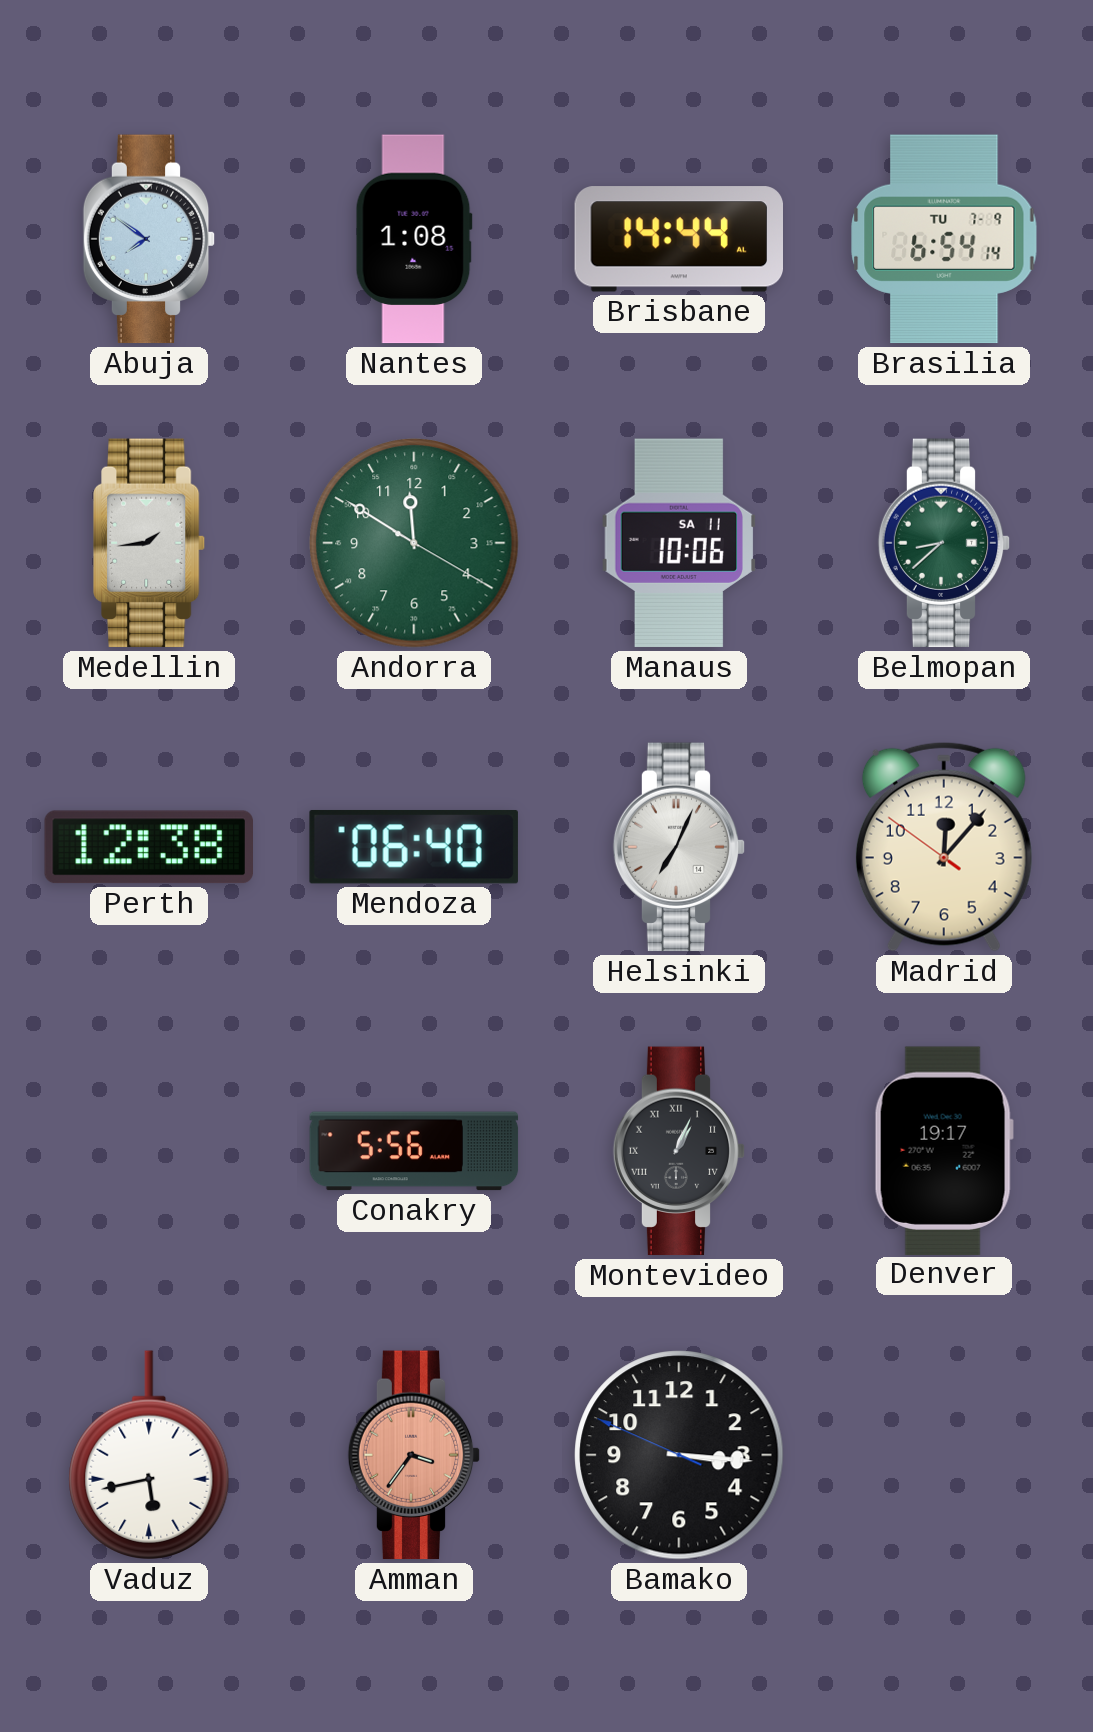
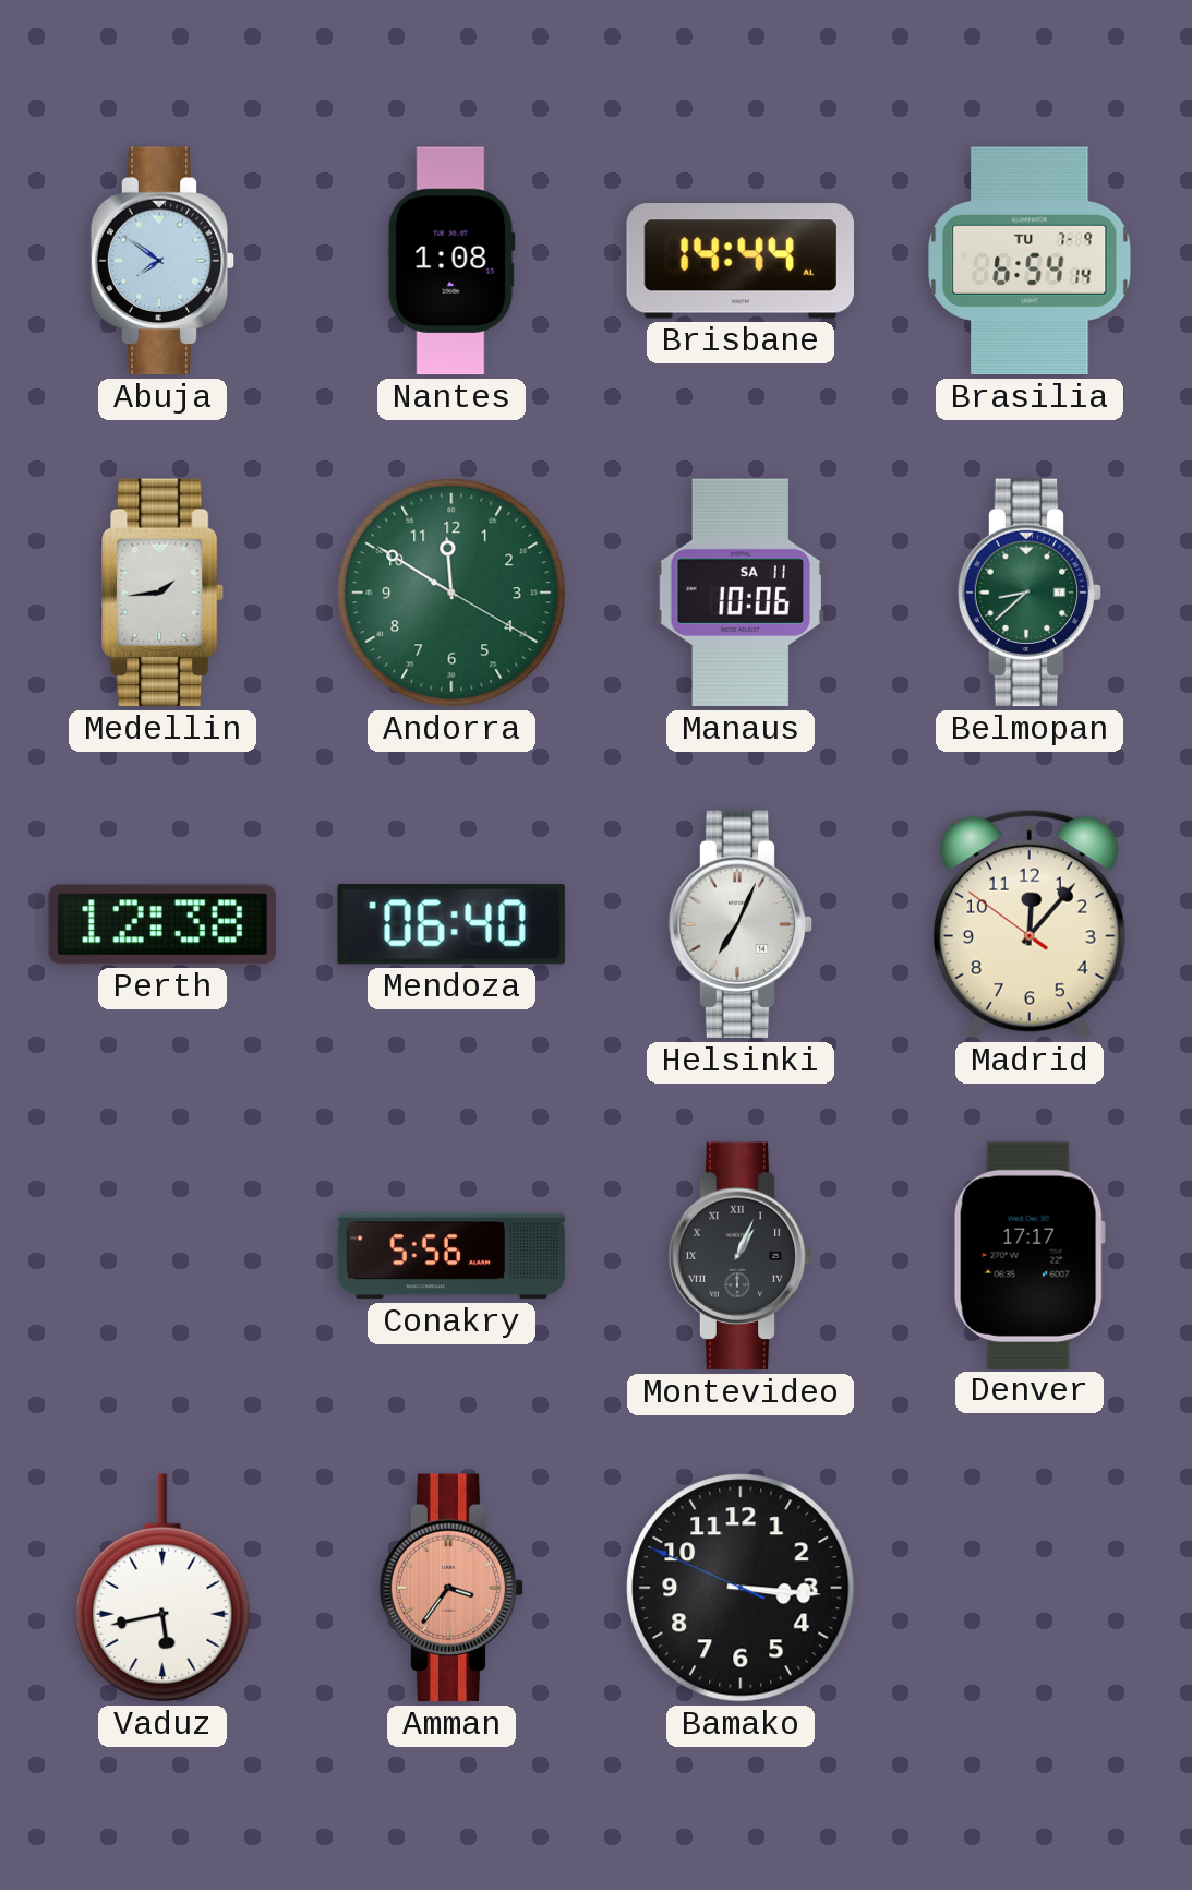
Denver: 19:17 -> 17:17
